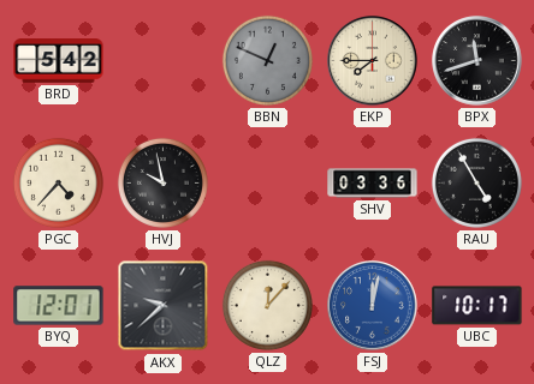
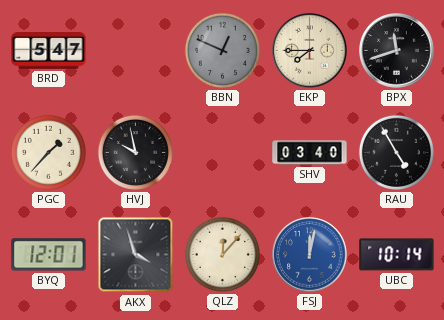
BRD: 5:42 -> 5:47
PGC: 4:37 -> 1:37
SHV: 03:36 -> 03:40
AKX: 9:38 -> 3:57
UBC: 10:17 -> 10:14
